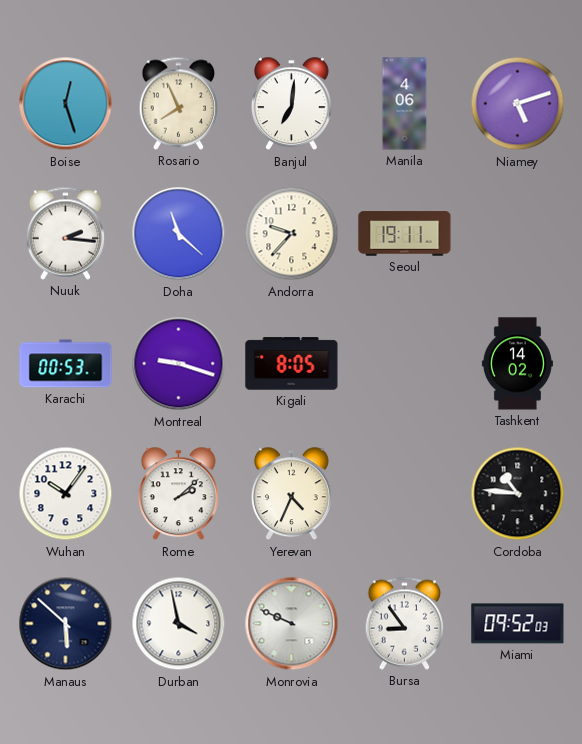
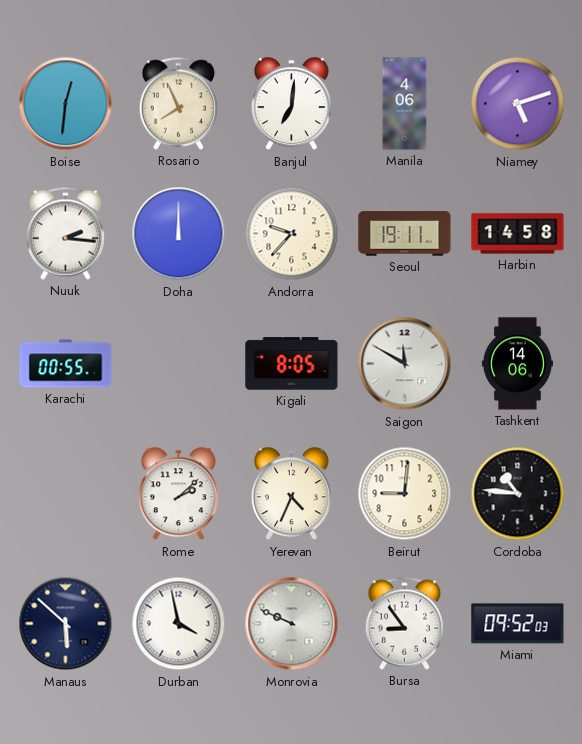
Boise: 12:27 -> 12:31
Doha: 11:22 -> 12:00
Harbin: none -> 14:58
Karachi: 00:53 -> 00:55
Montreal: 9:18 -> none
Saigon: none -> 11:50
Tashkent: 14:02 -> 14:06
Wuhan: 10:06 -> none
Beirut: none -> 9:01
